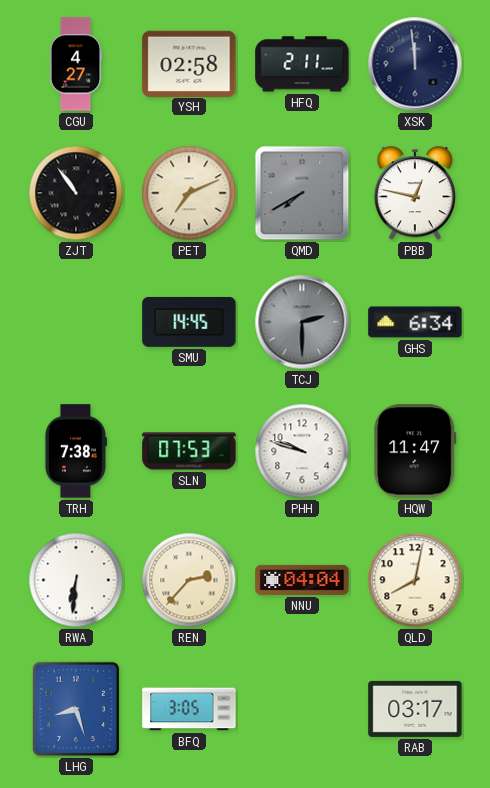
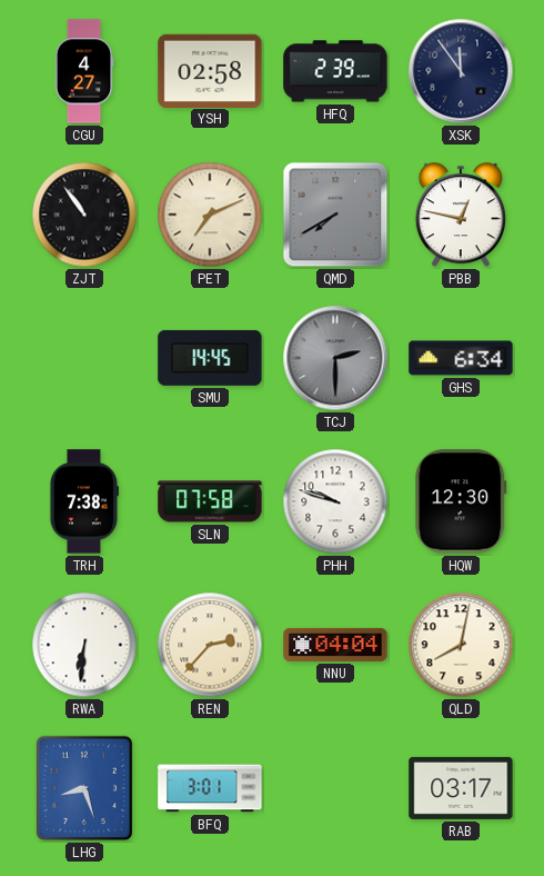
HFQ: 2:11 -> 2:39
XSK: 11:59 -> 11:54
SLN: 07:53 -> 07:58
HQW: 11:47 -> 12:30
BFQ: 3:05 -> 3:01
